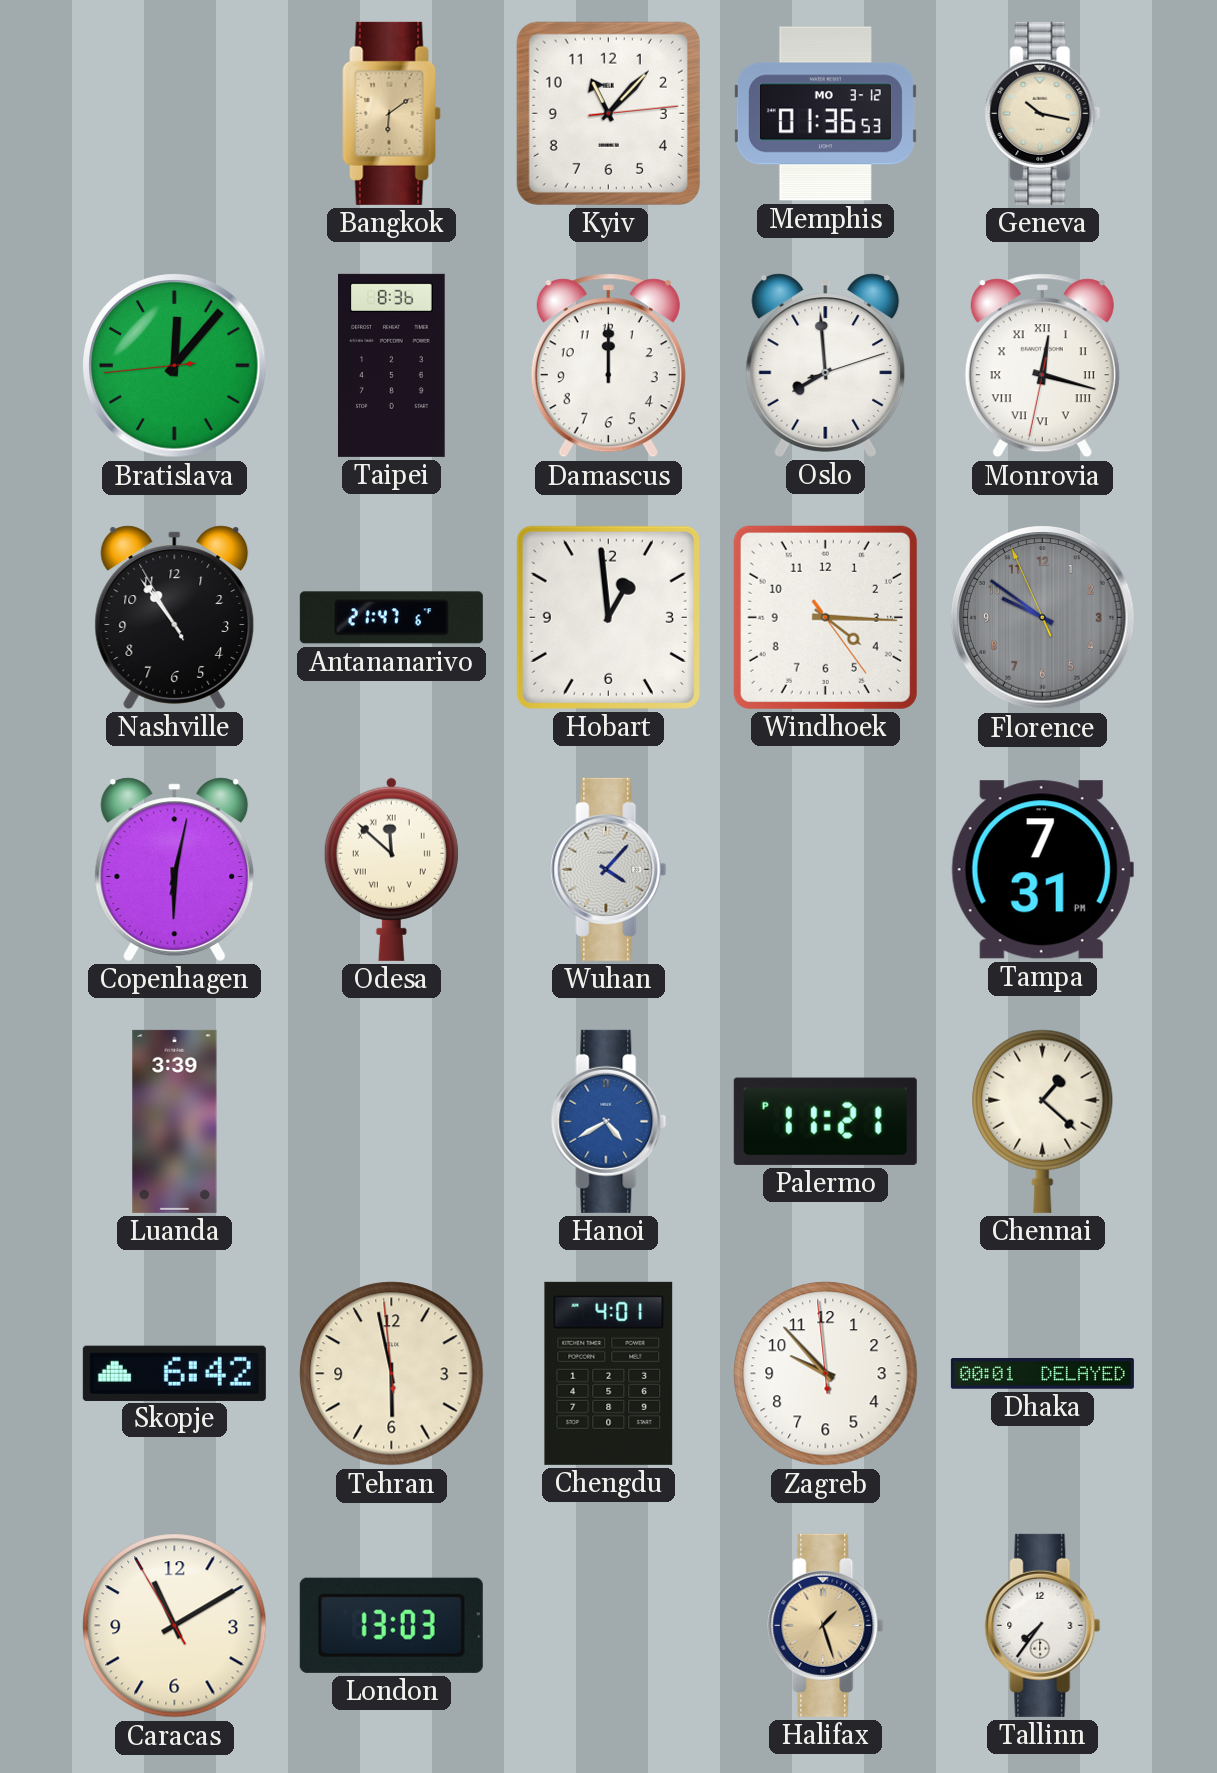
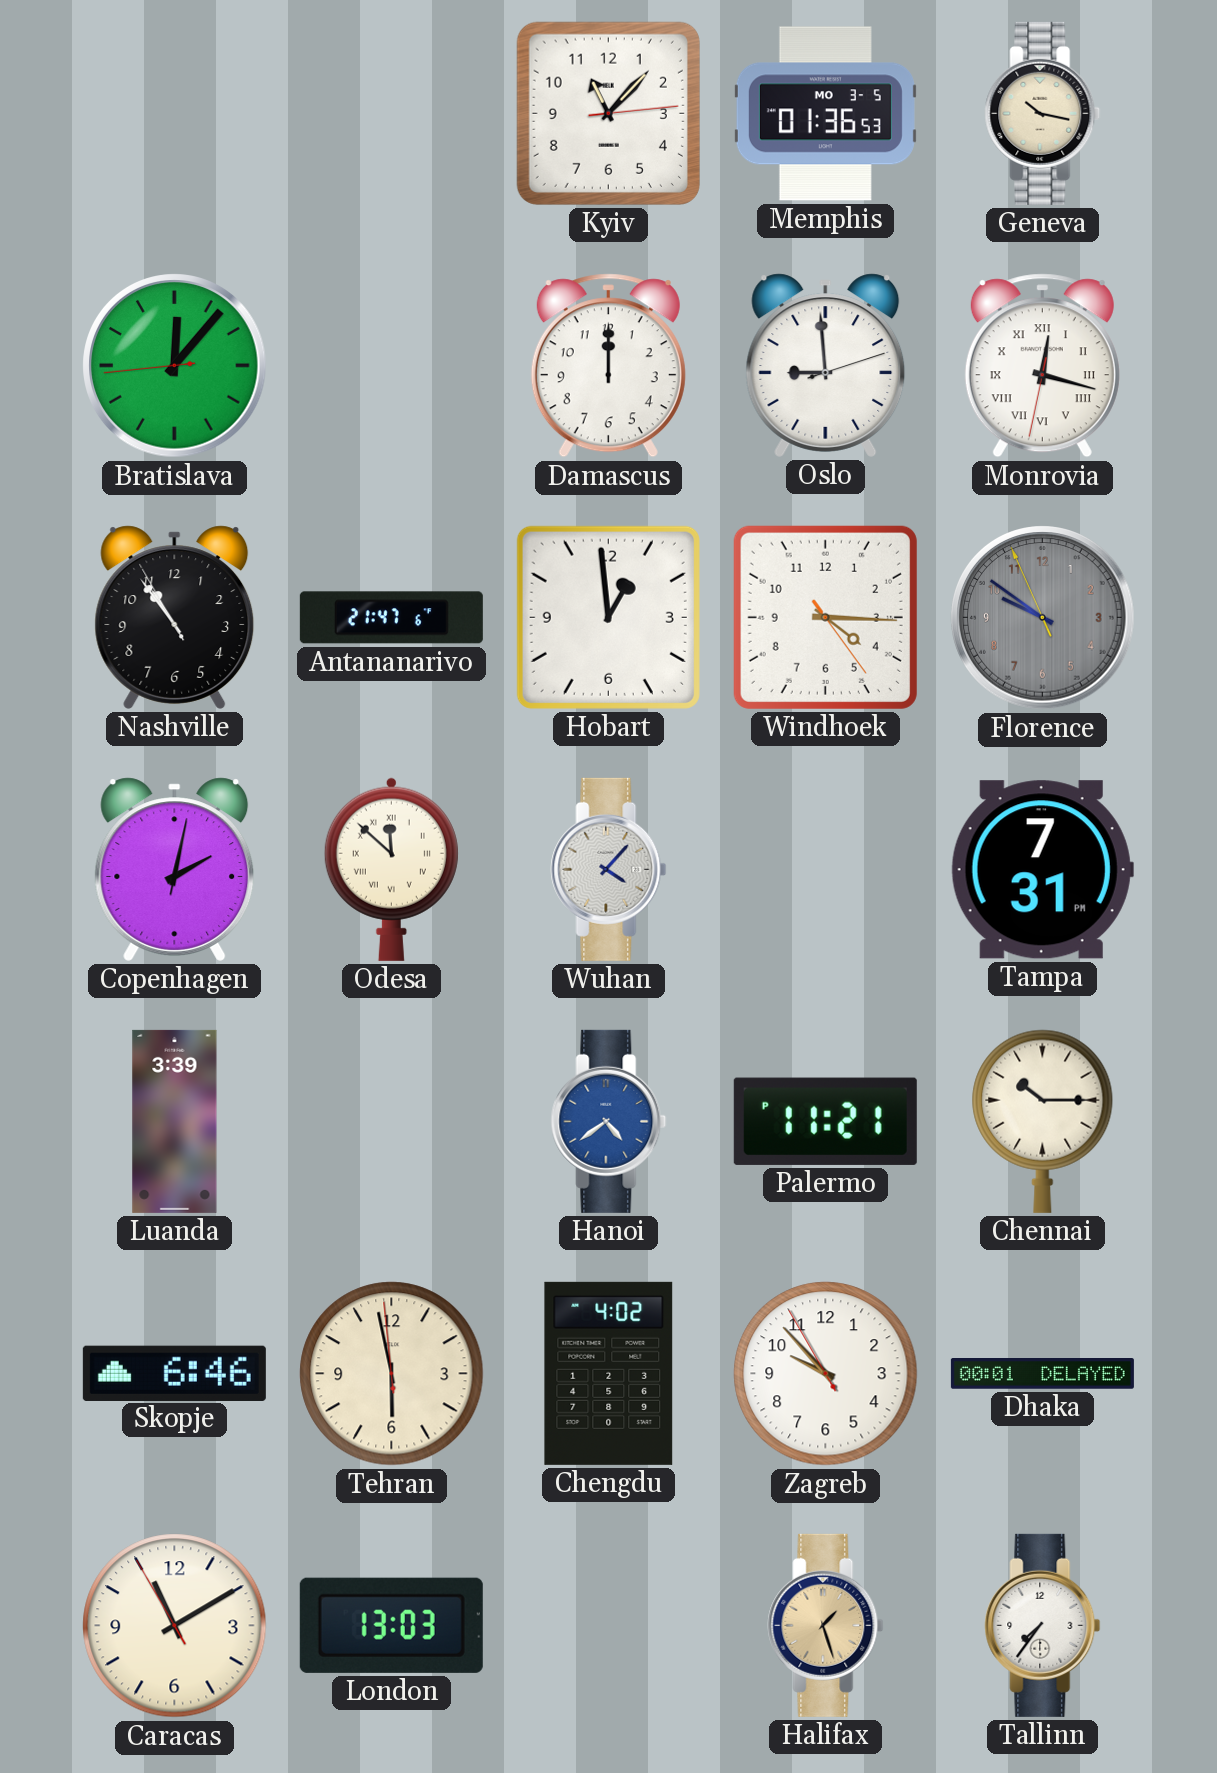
Bangkok: 6:09 -> none
Memphis date: MO 3-12 -> MO 3-5
Taipei: 8:36 -> none
Oslo: 7:59 -> 8:59
Copenhagen: 6:02 -> 2:02
Hanoi: 4:40 -> 4:39
Chennai: 1:22 -> 10:15
Skopje: 6:42 -> 6:46
Chengdu: 4:01 -> 4:02
Zagreb: 9:52:59 -> 9:52:55
